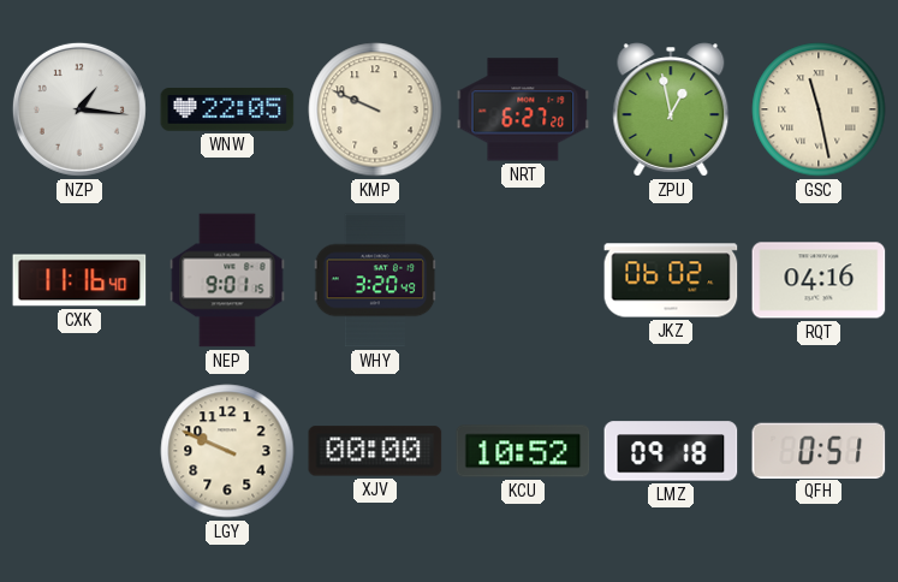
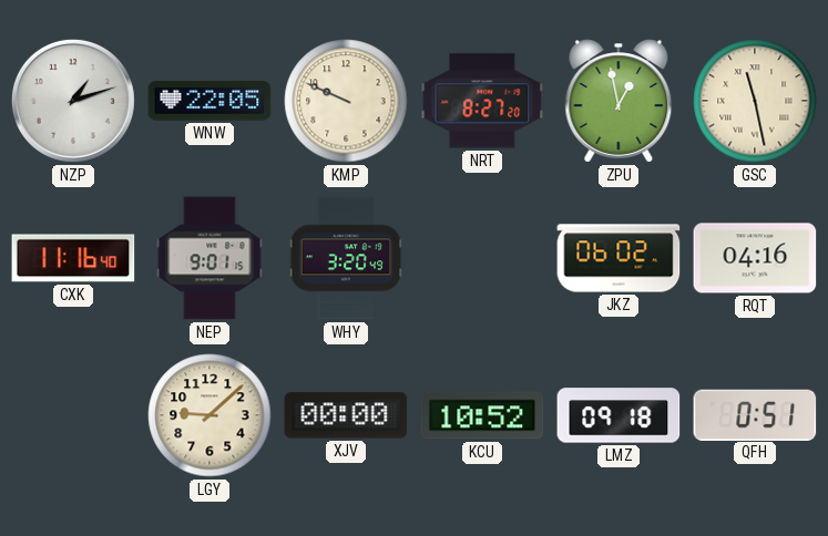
NZP: 1:16 -> 1:12
NRT: 6:27 -> 8:27
LGY: 9:49 -> 9:08
